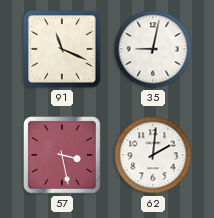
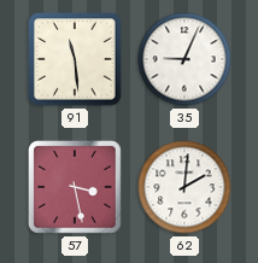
91: 11:19 -> 11:29
35: 9:02 -> 9:04
